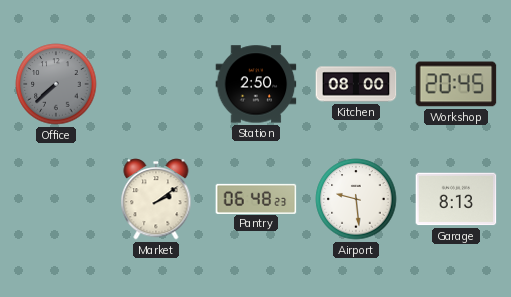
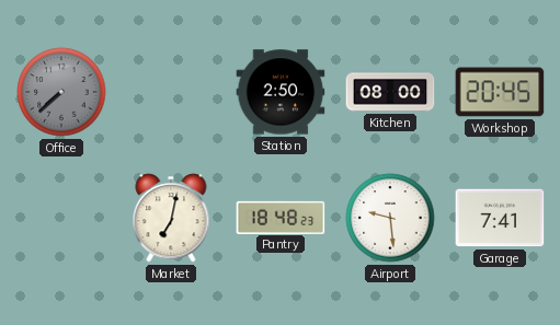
Market: 2:09 -> 7:02
Pantry: 06:48 -> 18:48
Garage: 8:13 -> 7:41
